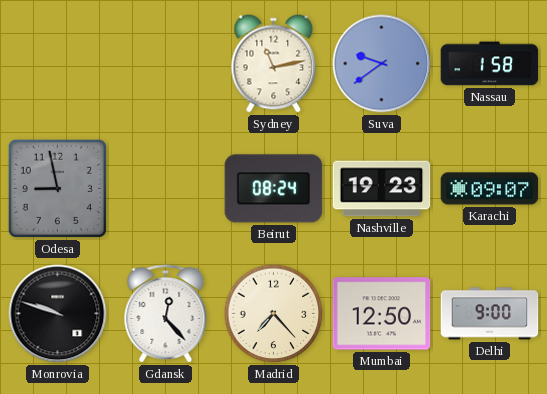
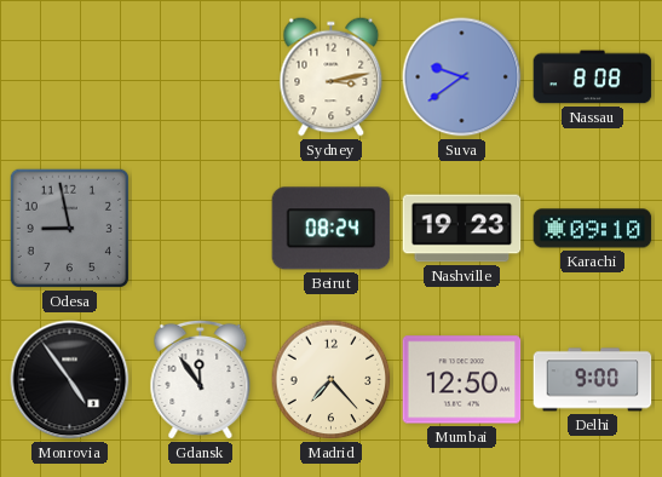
Sydney: 11:13 -> 3:13
Nassau: 1:58 -> 8:08
Karachi: 09:07 -> 09:10
Monrovia: 9:48 -> 4:54
Gdansk: 12:23 -> 11:54
